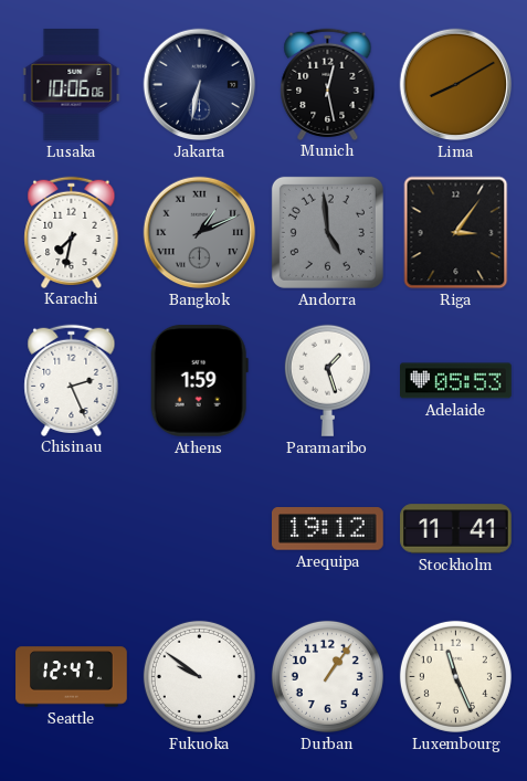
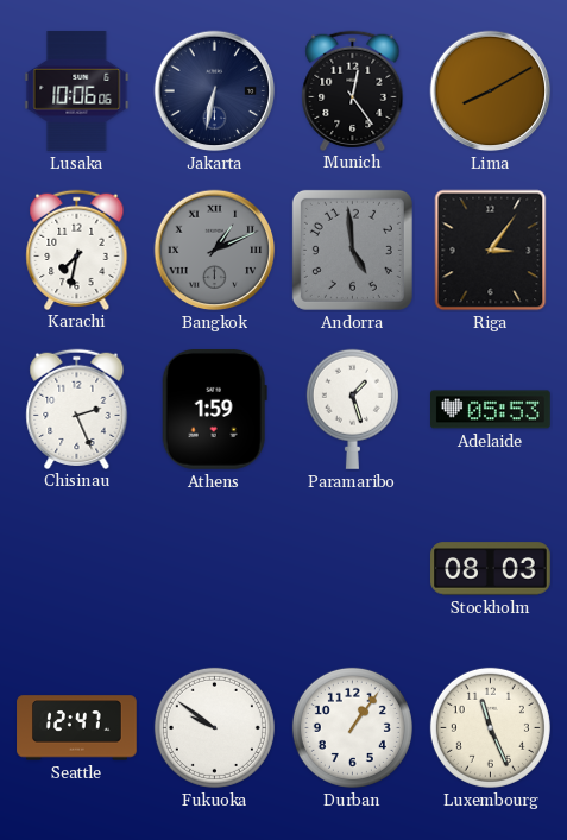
Munich: 12:28 -> 12:24
Arequipa: 19:12 -> none
Stockholm: 11:41 -> 08:03
